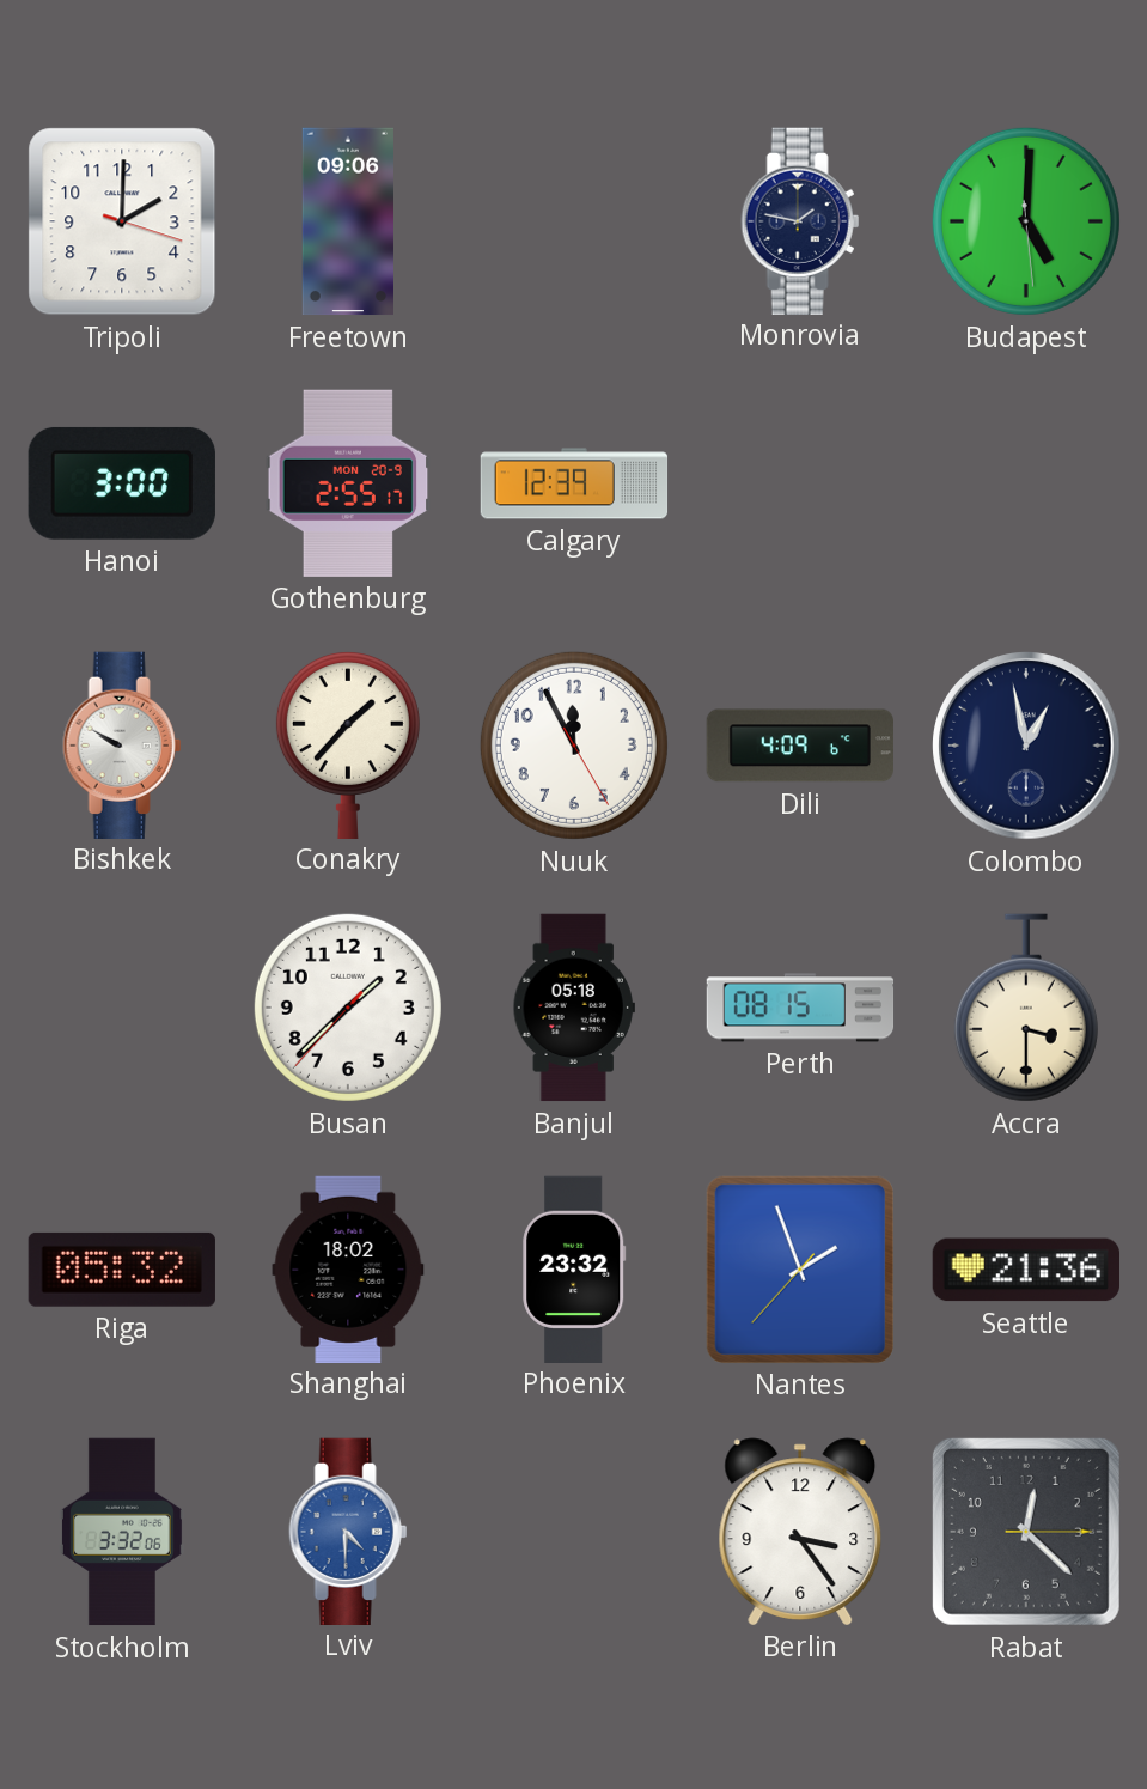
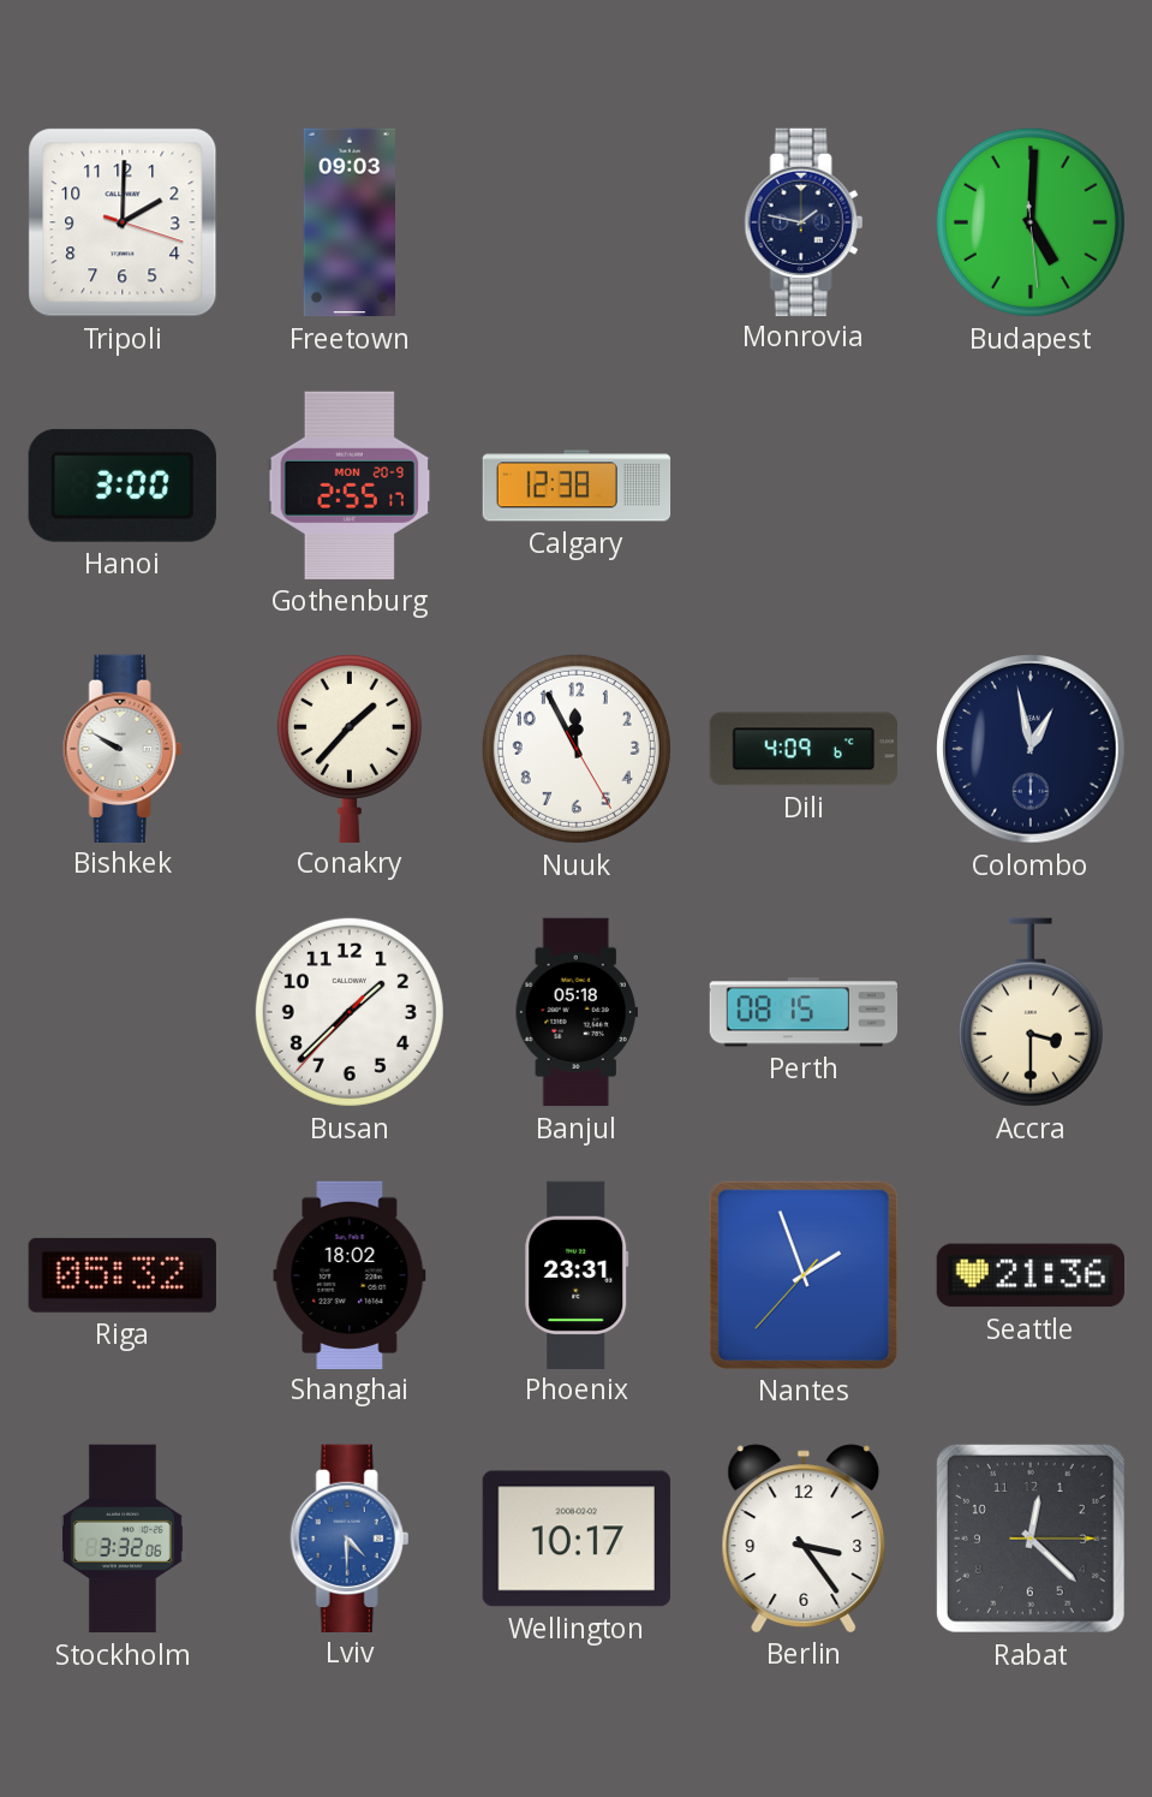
Freetown: 09:06 -> 09:03
Calgary: 12:39 -> 12:38
Phoenix: 23:32 -> 23:31
Wellington: none -> 10:17
